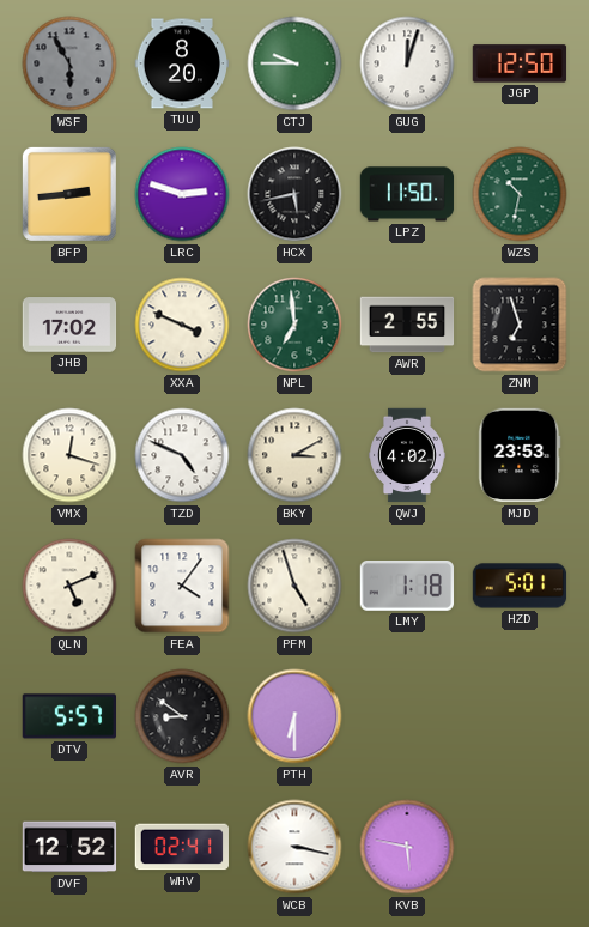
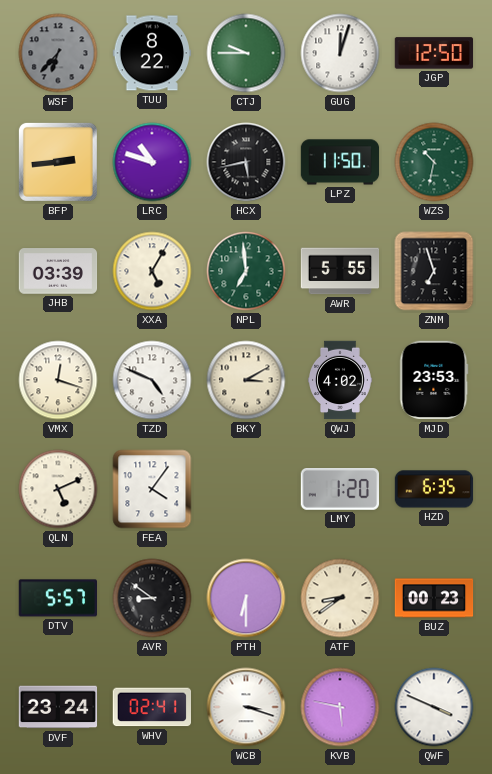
WSF: 5:55 -> 6:37
TUU: 8:20 -> 8:22
LRC: 2:48 -> 10:48
JHB: 17:02 -> 03:39
XXA: 3:49 -> 5:05
AWR: 2:55 -> 5:55
PFM: 4:57 -> none
LMY: 1:18 -> 1:20
HZD: 5:01 -> 6:35
ATF: none -> 8:39
BUZ: none -> 00:23
DVF: 12:52 -> 23:24
WCB: 3:17 -> 3:18
QWF: none -> 3:49
